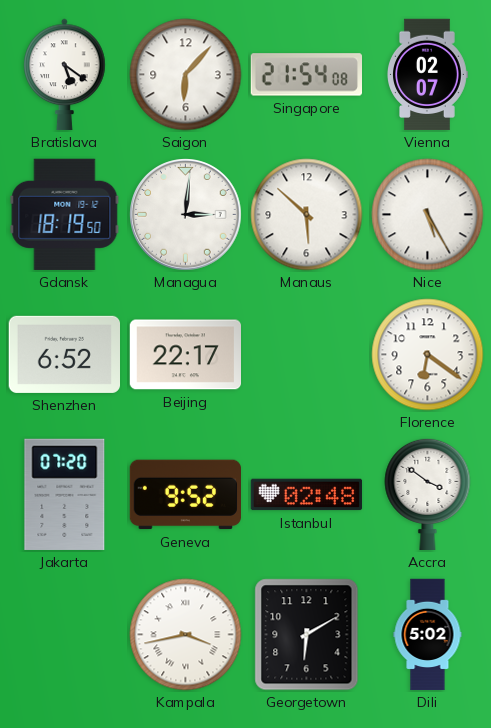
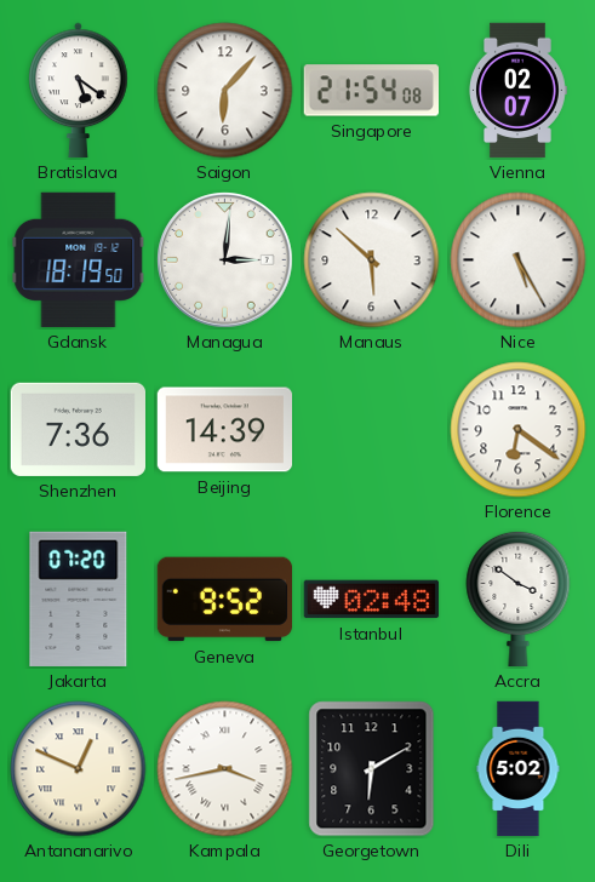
Shenzhen: 6:52 -> 7:36
Beijing: 22:17 -> 14:39
Antananarivo: none -> 12:49
